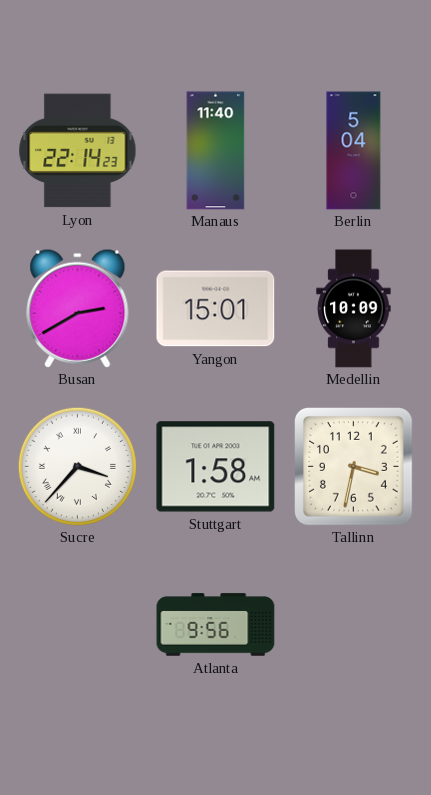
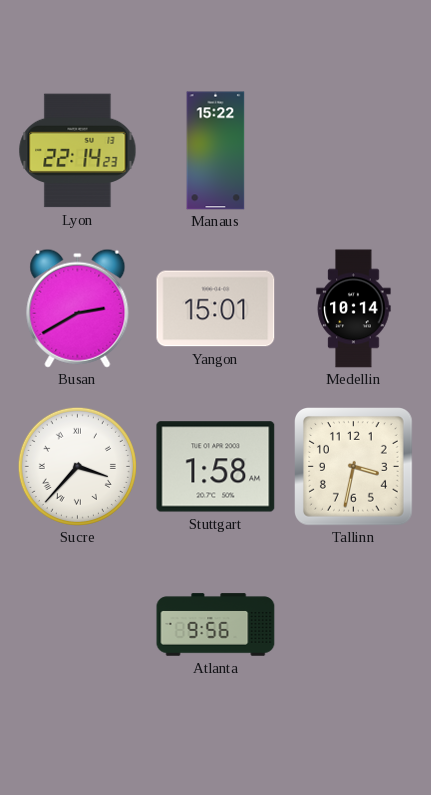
Manaus: 11:40 -> 15:22
Berlin: 5:04 -> none
Medellin: 10:09 -> 10:14
